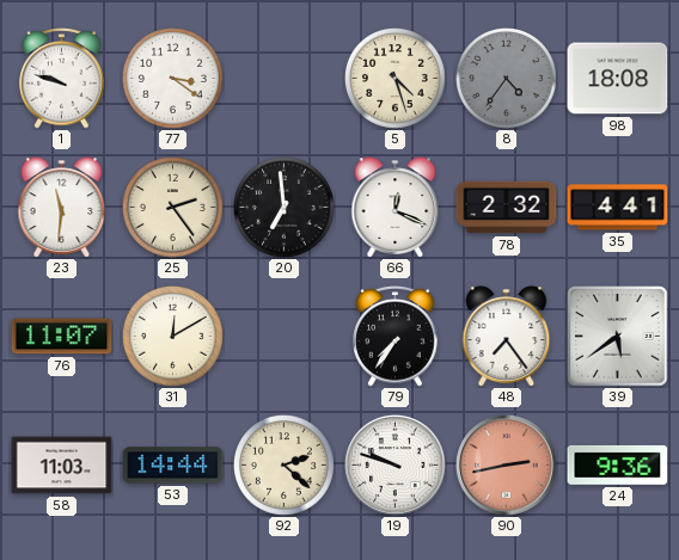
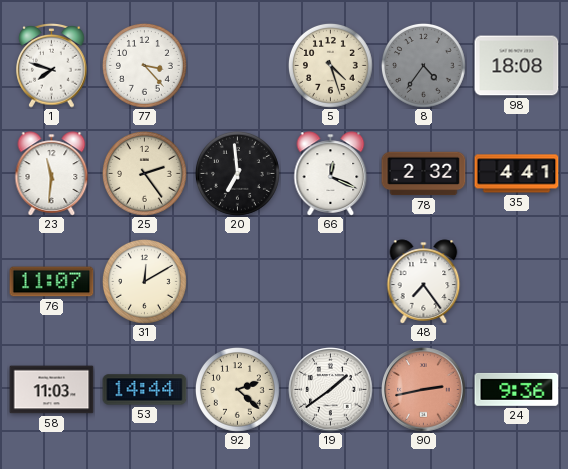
1: 9:48 -> 7:48
77: 3:21 -> 3:23
79: 7:36 -> none
39: 5:39 -> none
19: 9:48 -> 1:39
